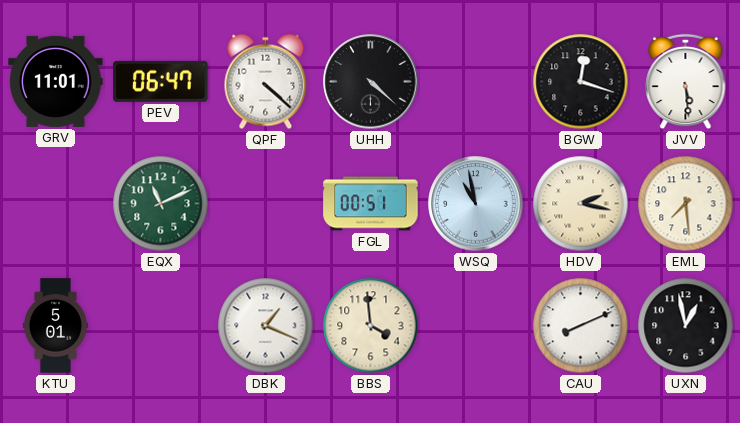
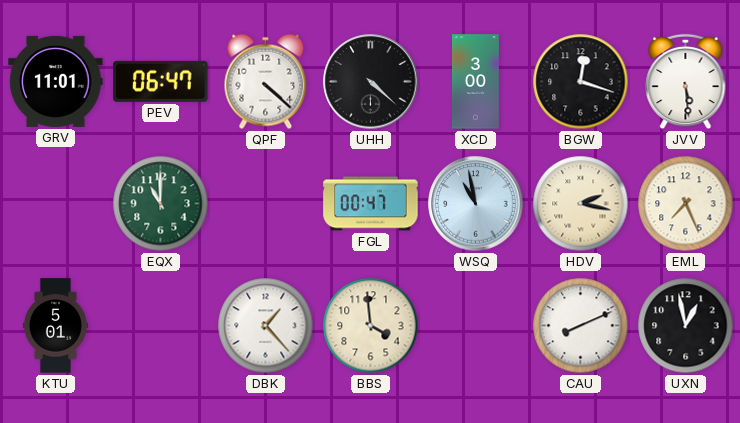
XCD: none -> 3:00
EQX: 11:11 -> 11:00
FGL: 00:51 -> 00:47
EML: 7:29 -> 7:26
DBK: 1:19 -> 1:23
